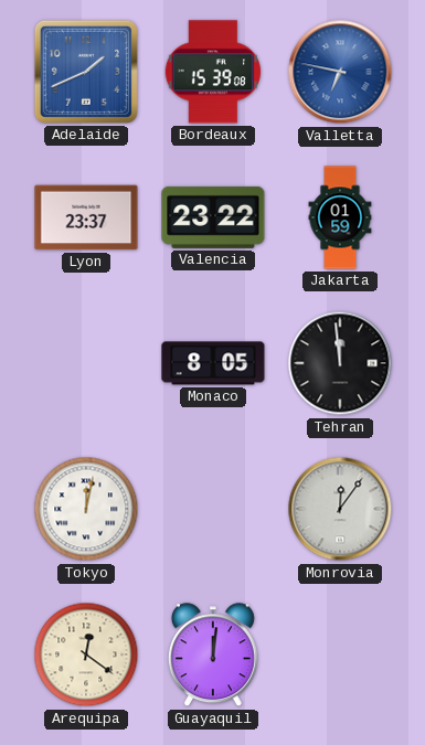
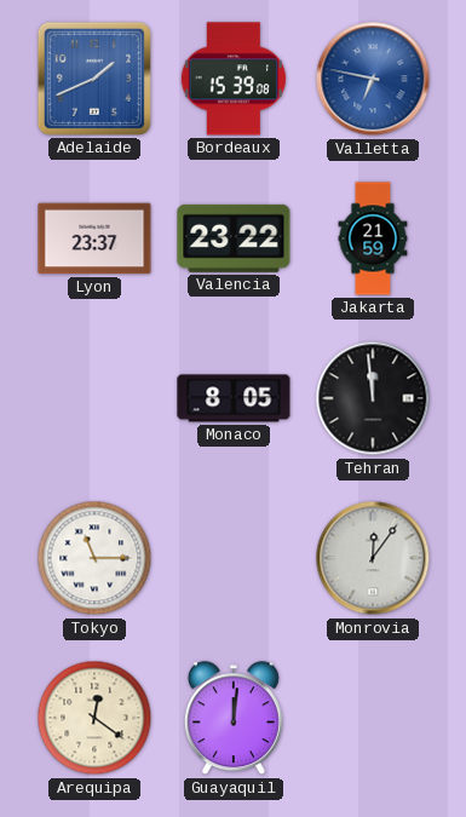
Jakarta: 01:59 -> 21:59
Tokyo: 12:02 -> 11:15
